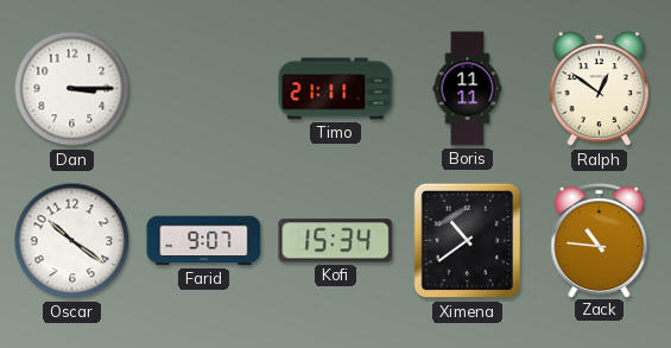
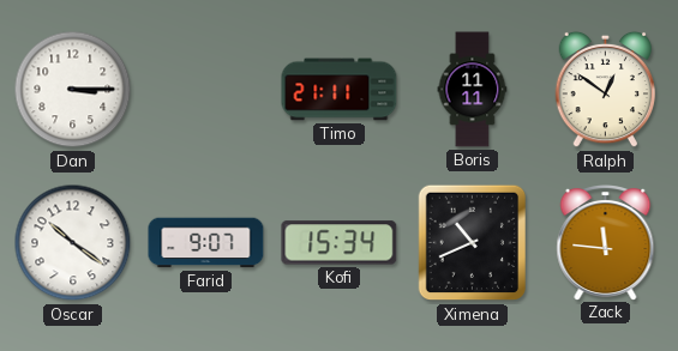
Ximena: 10:39 -> 10:41
Zack: 10:46 -> 11:46
